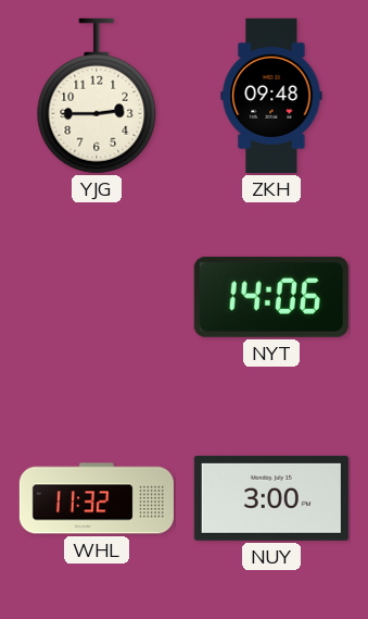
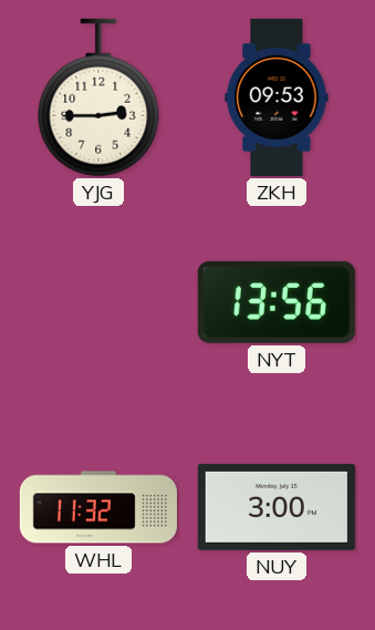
ZKH: 09:48 -> 09:53
NYT: 14:06 -> 13:56
